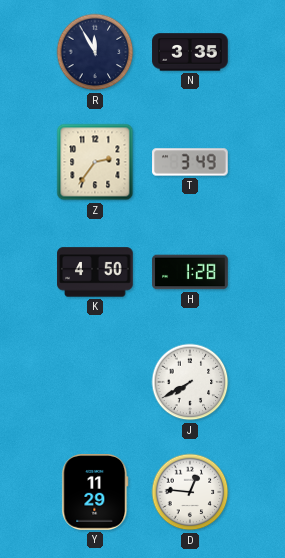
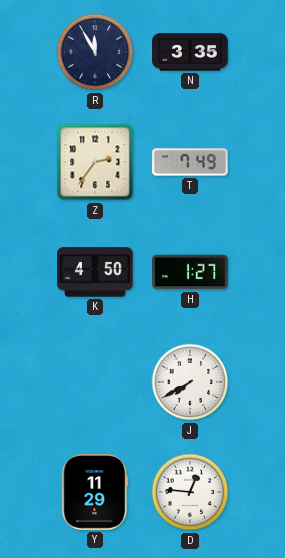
T: 3:49 -> 7:49
H: 1:28 -> 1:27
